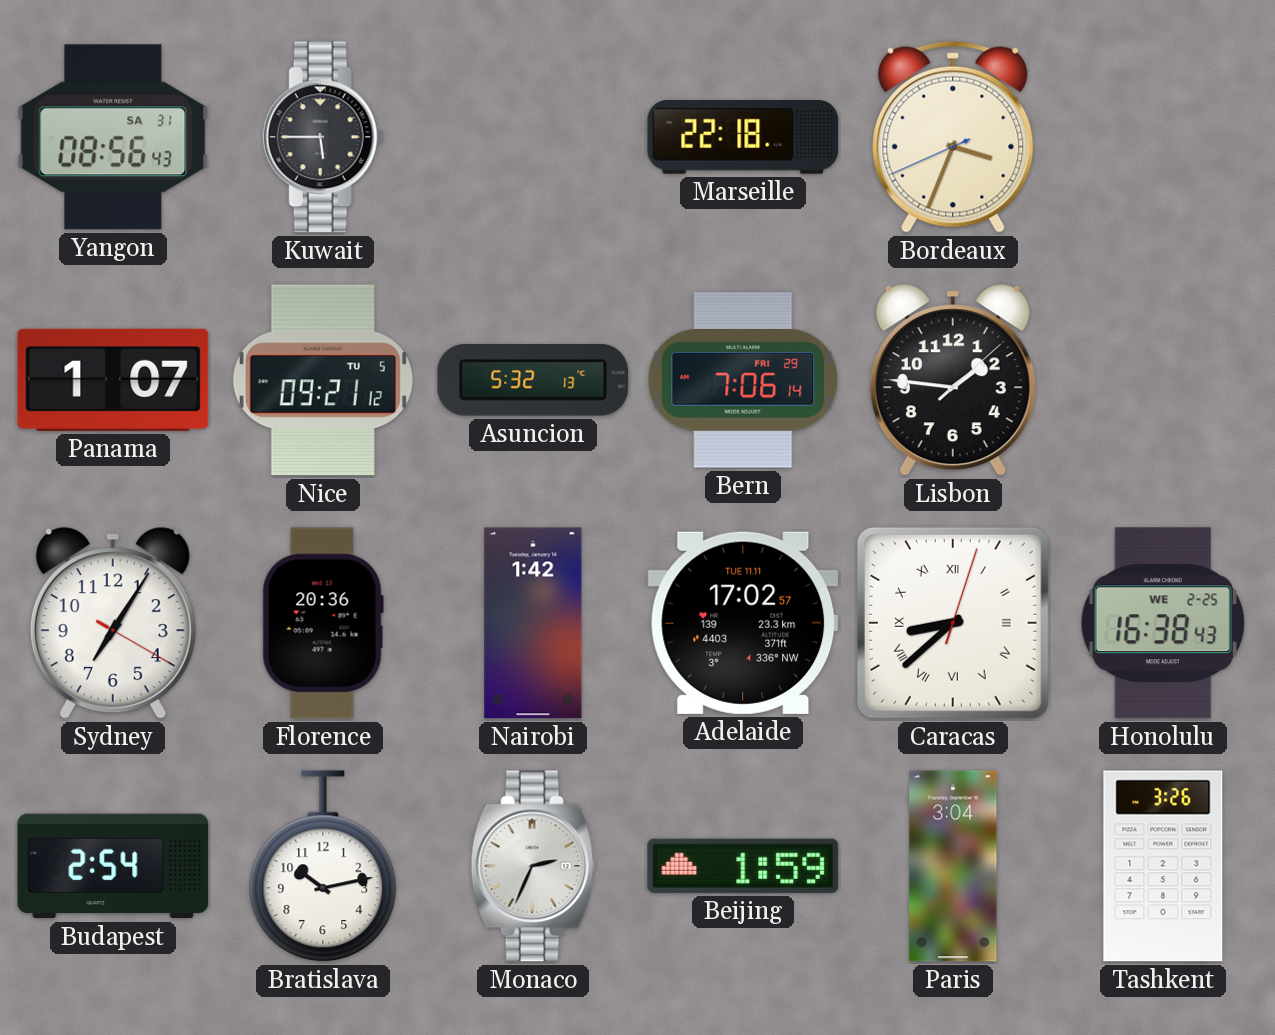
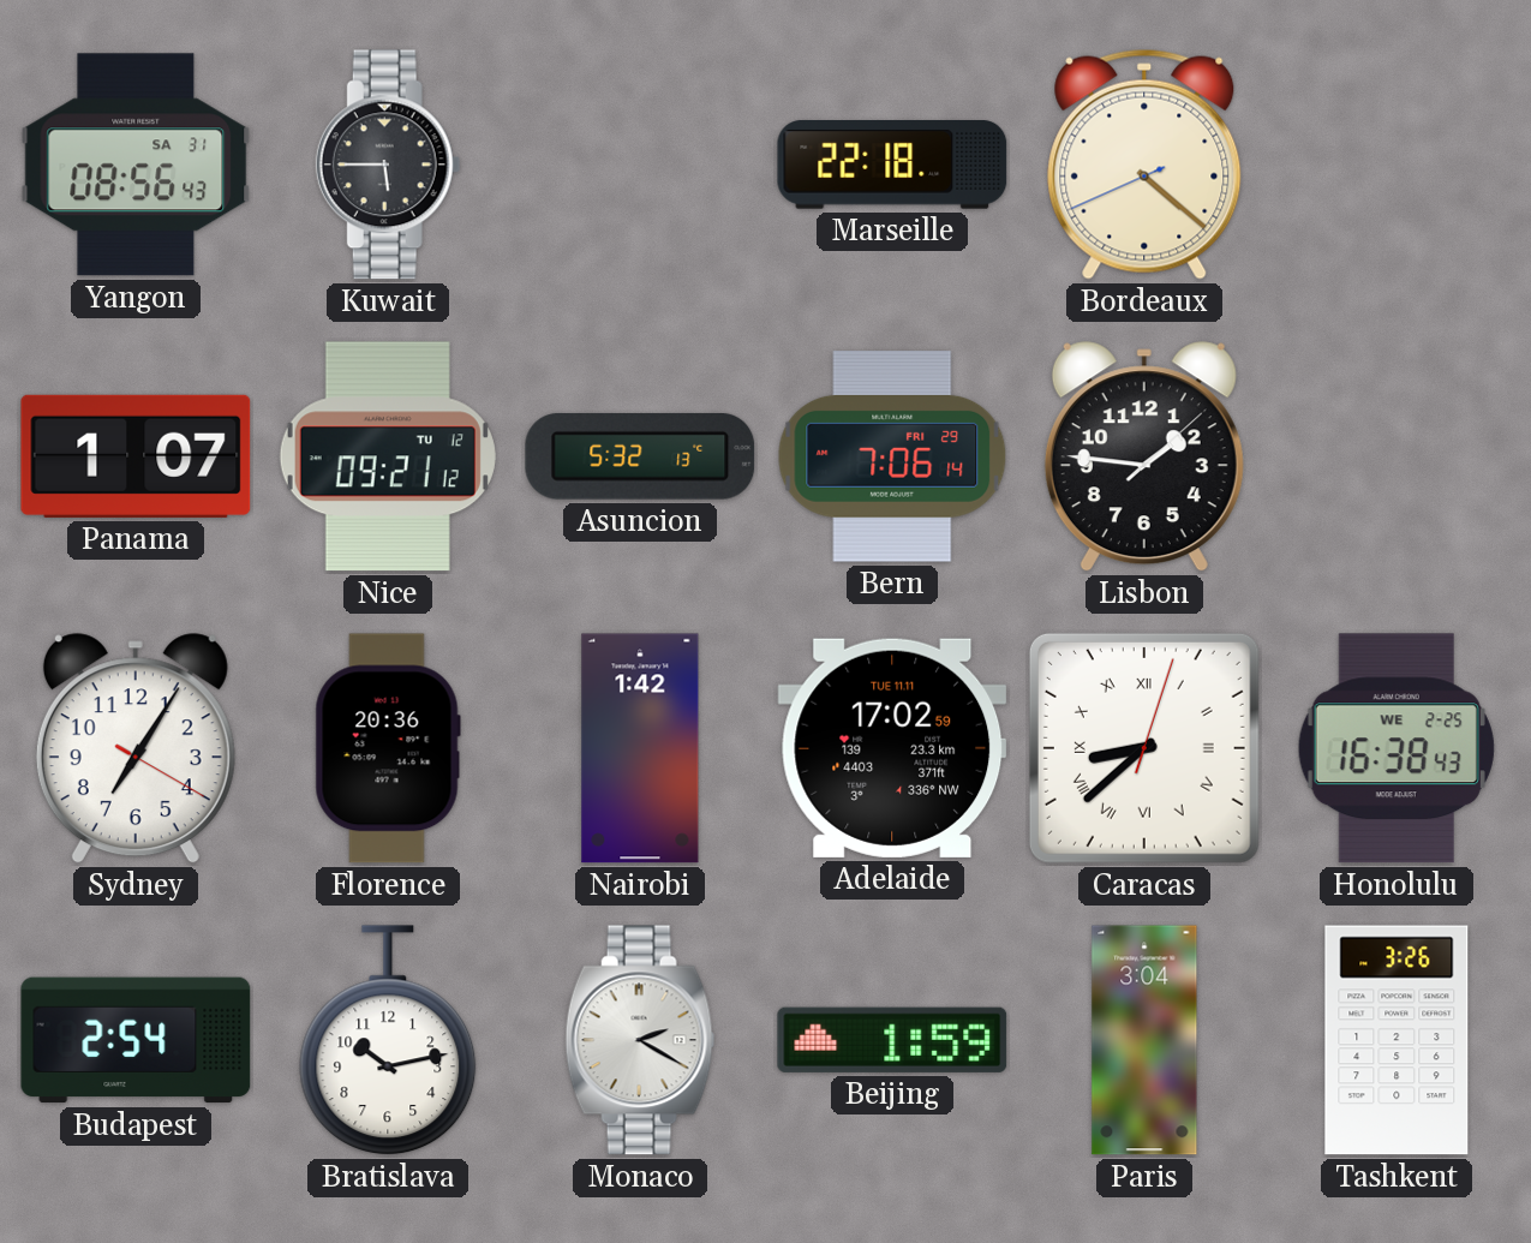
Bordeaux: 3:33 -> 4:21
Nice date: TU 5 -> TU 12
Adelaide: 17:02:57 -> 17:02:59
Monaco: 2:34 -> 2:20
